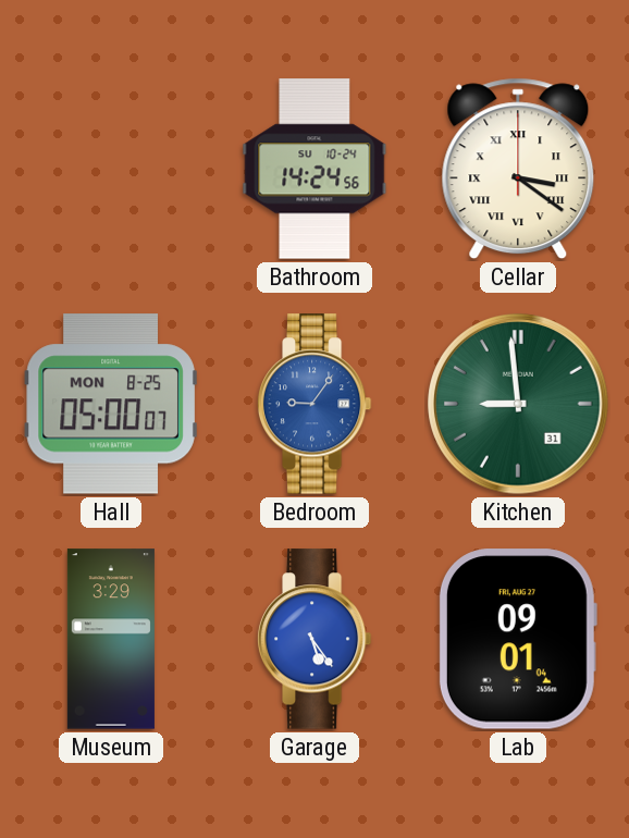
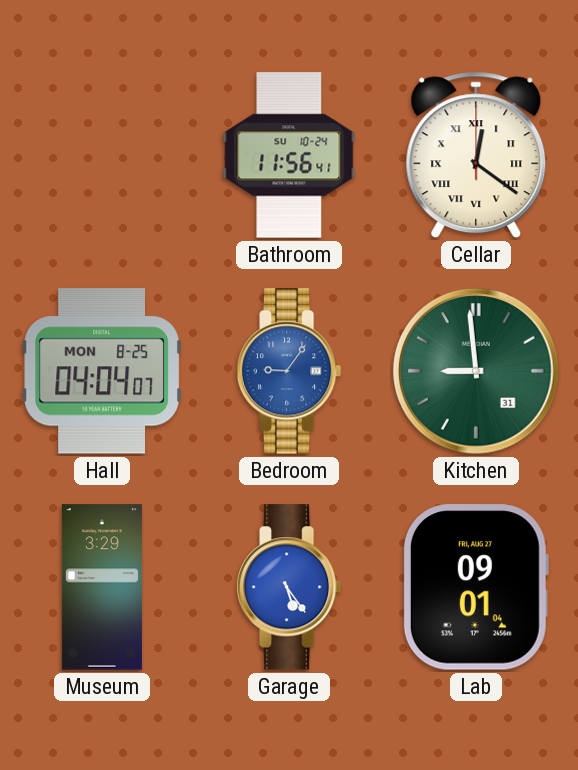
Bathroom: 14:24 -> 11:56
Cellar: 3:21 -> 12:21
Hall: 05:00 -> 04:04
